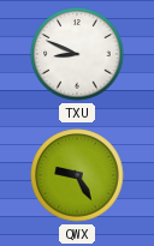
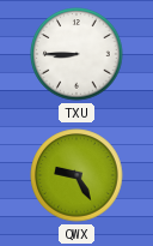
TXU: 8:49 -> 8:45
